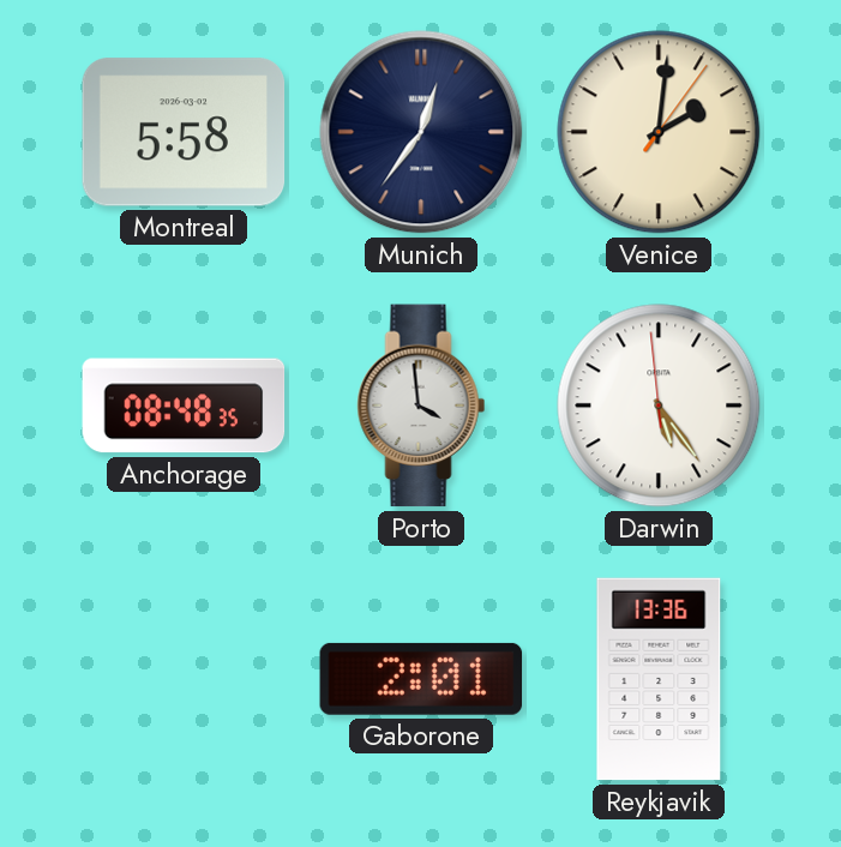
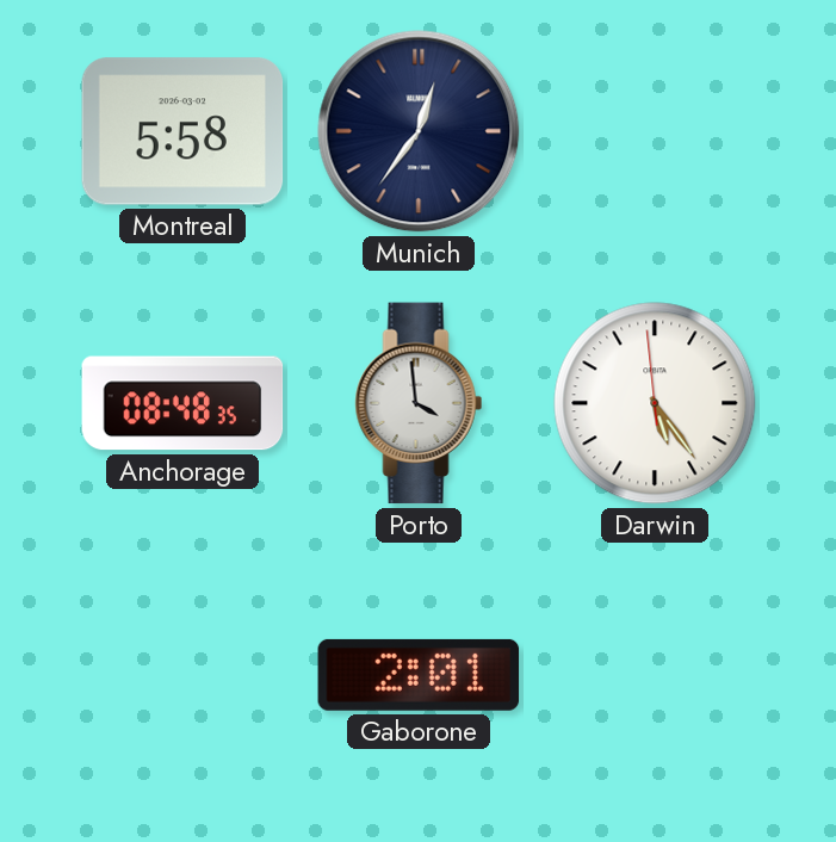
Venice: 2:01 -> none
Reykjavik: 13:36 -> none
